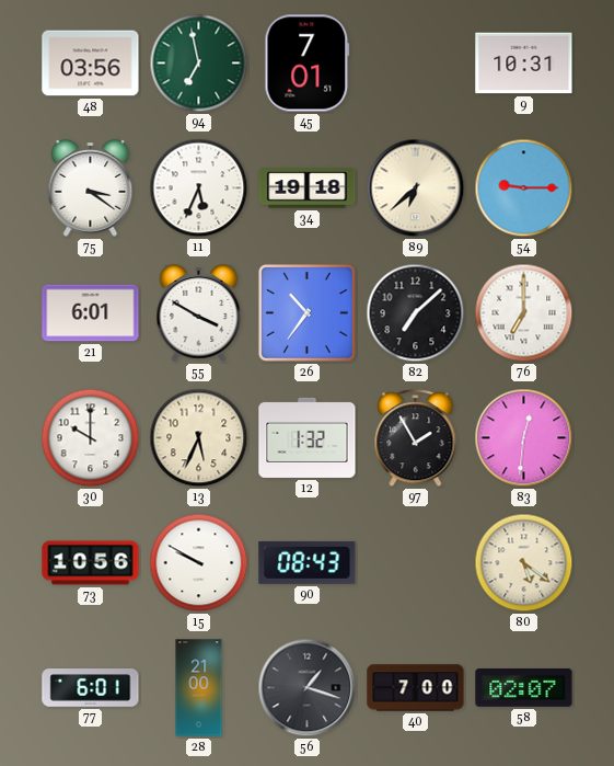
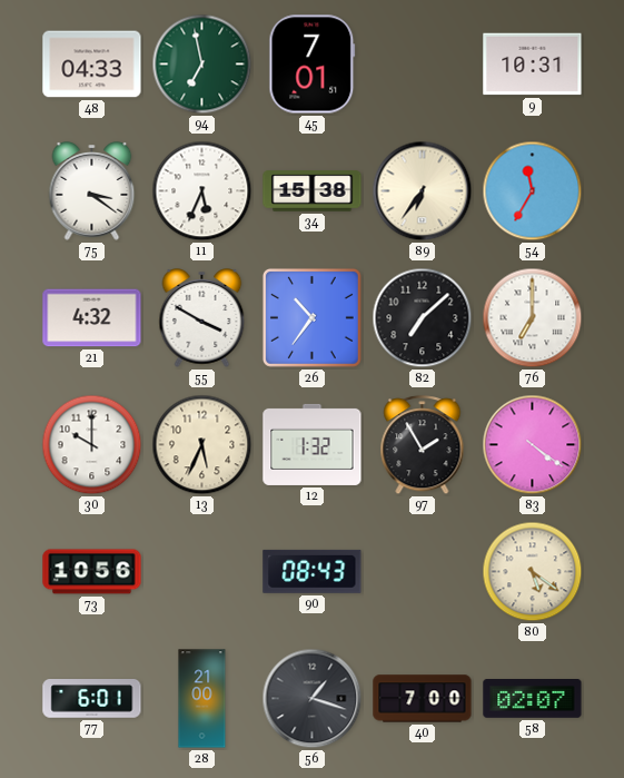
48: 03:56 -> 04:33
34: 19:18 -> 15:38
89: 6:38 -> 6:36
54: 9:15 -> 11:35
21: 6:01 -> 4:32
83: 12:31 -> 4:21
15: 9:50 -> none
